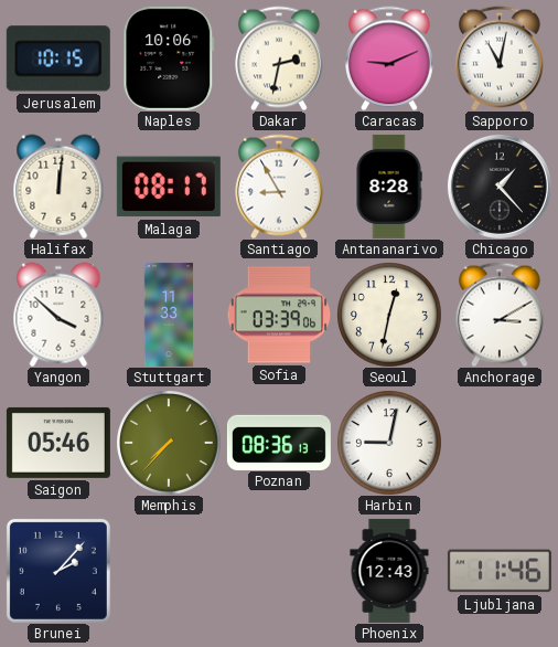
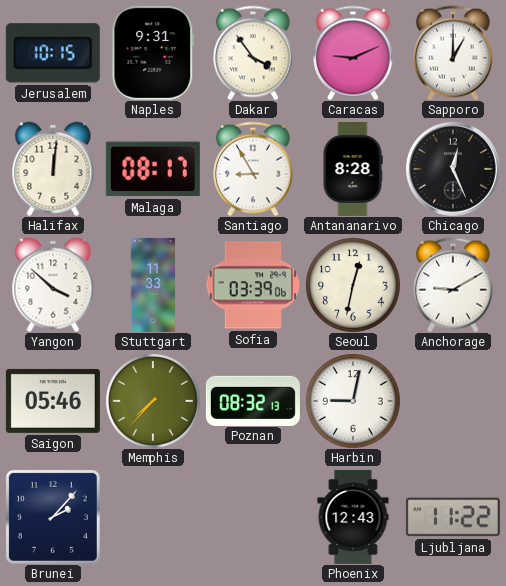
Naples: 10:06 -> 9:31
Dakar: 2:32 -> 3:54
Sapporo: 11:02 -> 1:00
Chicago: 1:23 -> 12:26
Anchorage: 3:10 -> 9:10
Poznan: 08:36 -> 08:32
Ljubljana: 11:46 -> 11:22
